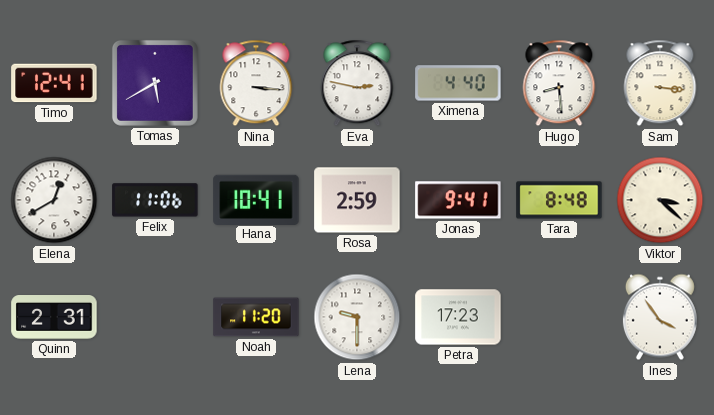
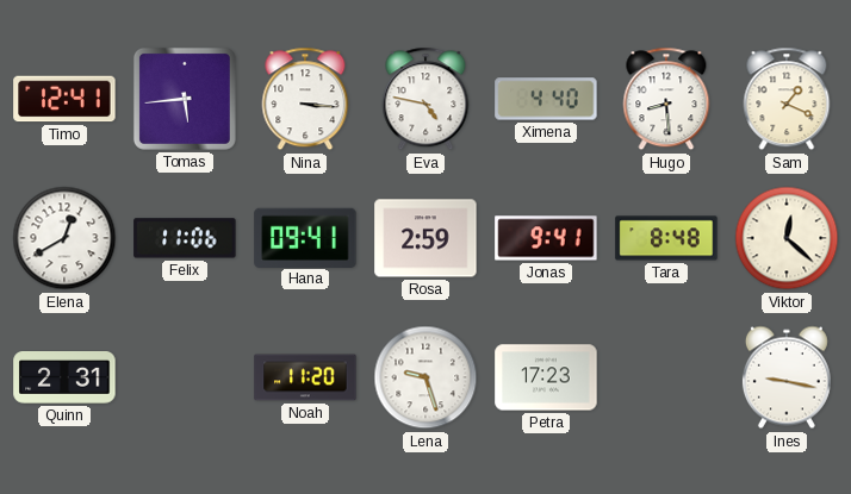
Tomas: 5:40 -> 5:44
Eva: 2:47 -> 4:47
Sam: 3:16 -> 1:19
Hana: 10:41 -> 09:41
Viktor: 3:22 -> 12:22
Lena: 9:30 -> 9:27
Ines: 3:54 -> 9:17
